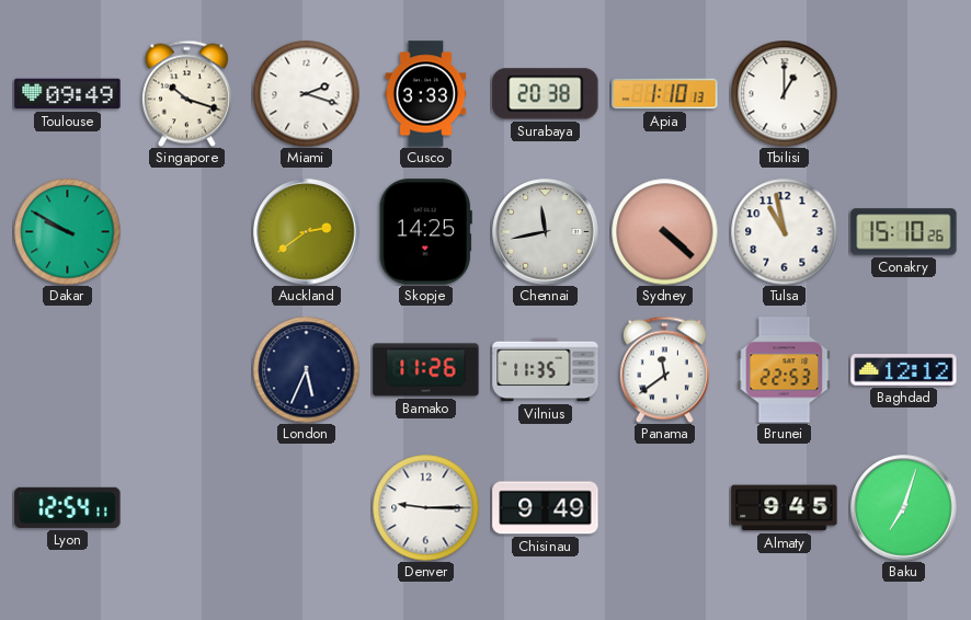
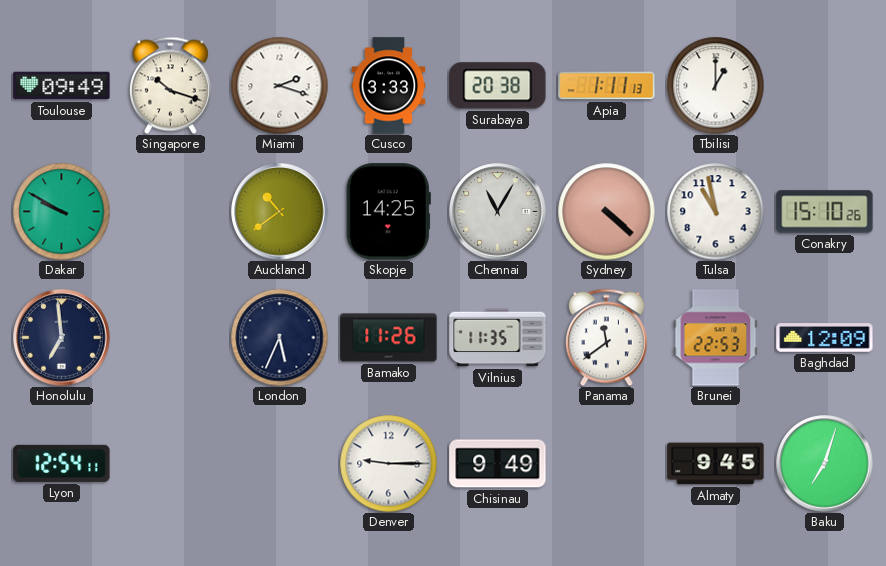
Apia: 1:10 -> 1:11
Auckland: 2:39 -> 10:39
Chennai: 11:43 -> 11:05
Honolulu: none -> 6:59
Baghdad: 12:12 -> 12:09
